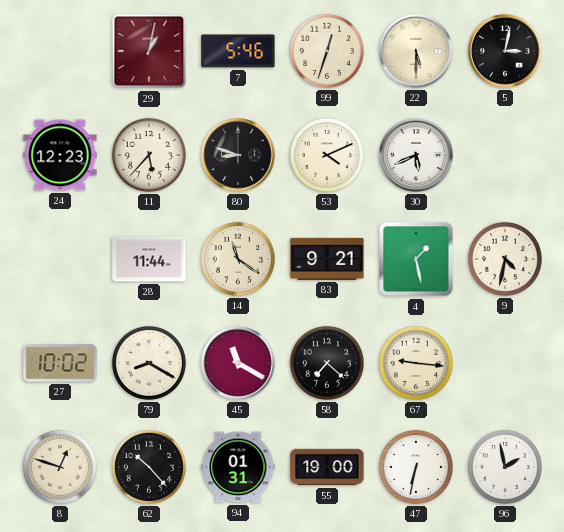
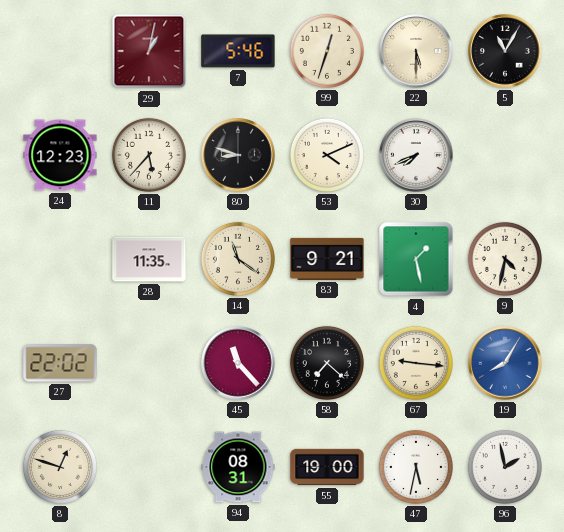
5: 3:02 -> 11:05
30: 5:41 -> 7:41
28: 11:44 -> 11:35
27: 10:02 -> 22:02
79: 8:20 -> none
45: 11:20 -> 11:23
19: none -> 8:05
62: 10:23 -> none
94: 01:31 -> 08:31
47: 6:32 -> 5:32
